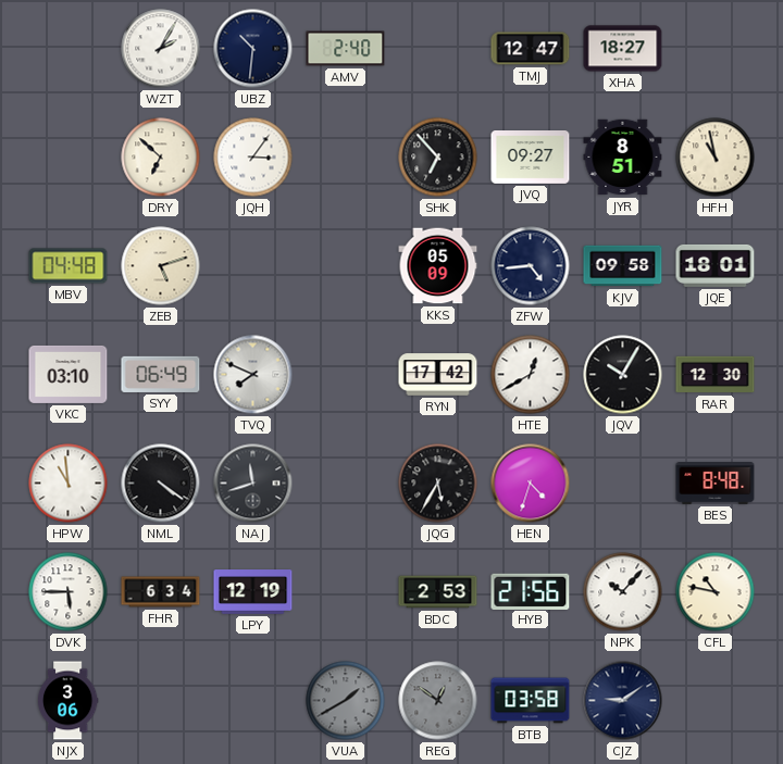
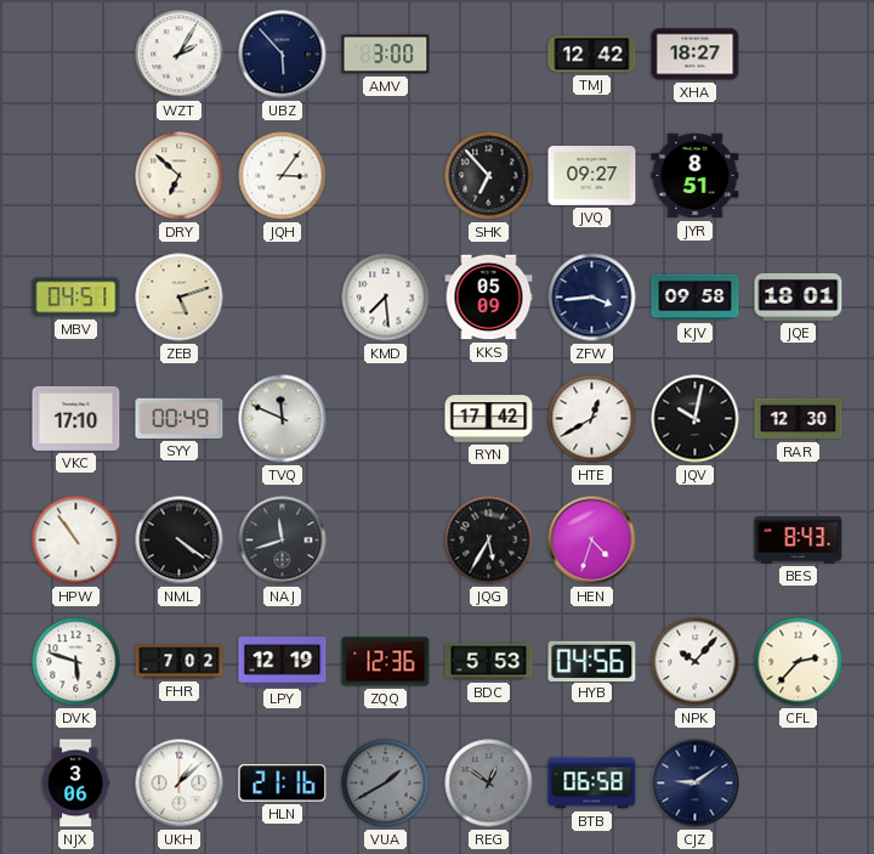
UBZ: 10:31 -> 5:53
AMV: 2:40 -> 3:00
TMJ: 12:47 -> 12:42
HFH: 10:58 -> none
MBV: 04:48 -> 04:51
KMD: none -> 7:29
ZFW: 4:44 -> 3:44
VKC: 03:10 -> 17:10
SYY: 06:49 -> 00:49
TVQ: 7:49 -> 11:49
JQV: 10:05 -> 10:02
HPW: 10:59 -> 10:54
BES: 8:48 -> 8:43
DVK: 5:45 -> 5:48
FHR: 6:34 -> 7:02
ZQQ: none -> 12:36
BDC: 2:53 -> 5:53
HYB: 21:56 -> 04:56
CFL: 10:47 -> 2:37
UKH: none -> 1:08
HLN: none -> 21:16
BTB: 03:58 -> 06:58
